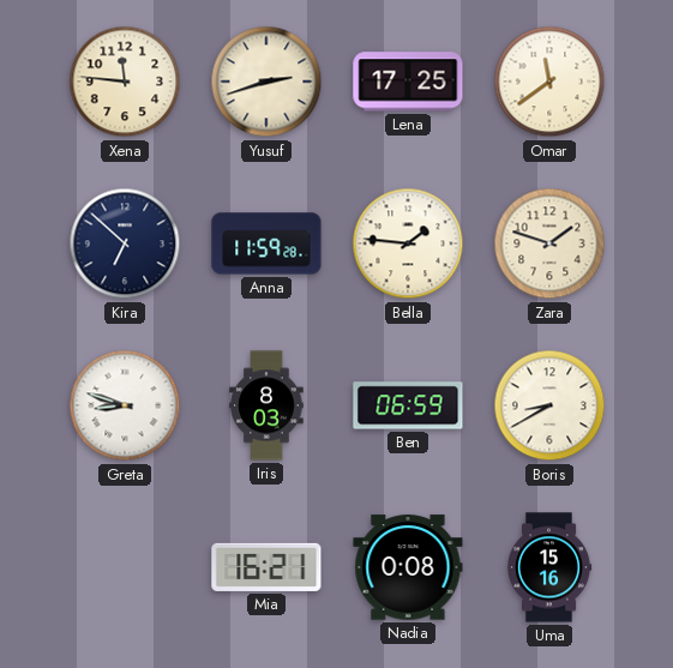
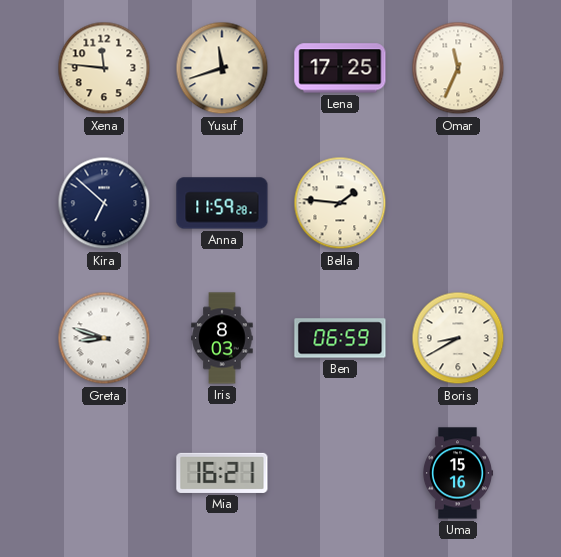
Yusuf: 2:42 -> 11:42
Omar: 11:39 -> 11:34
Zara: 1:48 -> none
Nadia: 0:08 -> none
